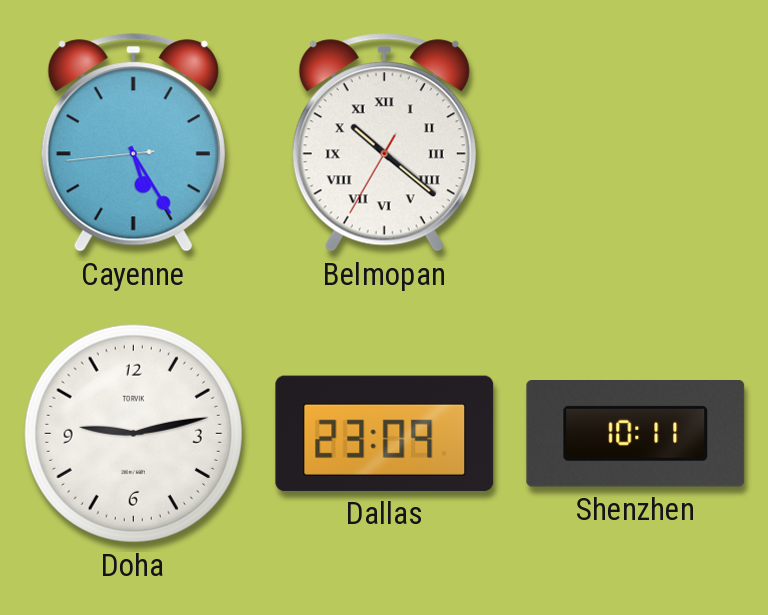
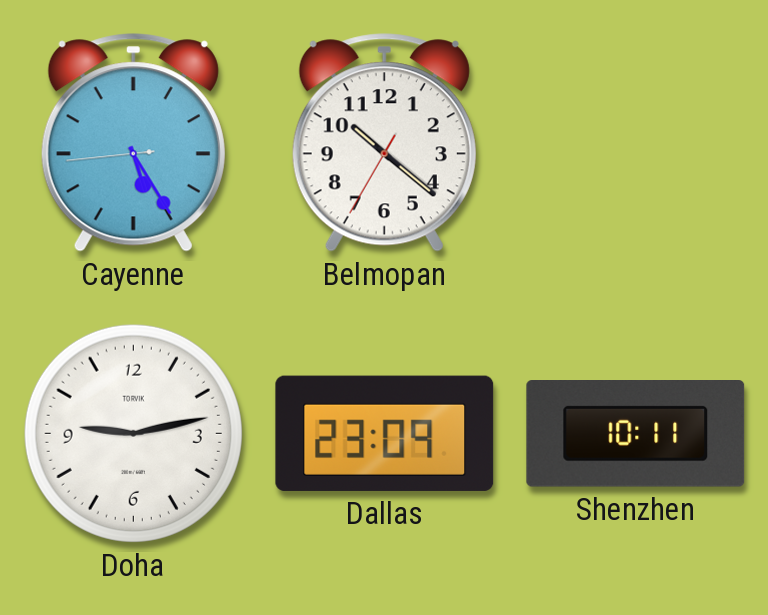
Belmopan numerals: Roman -> Arabic
